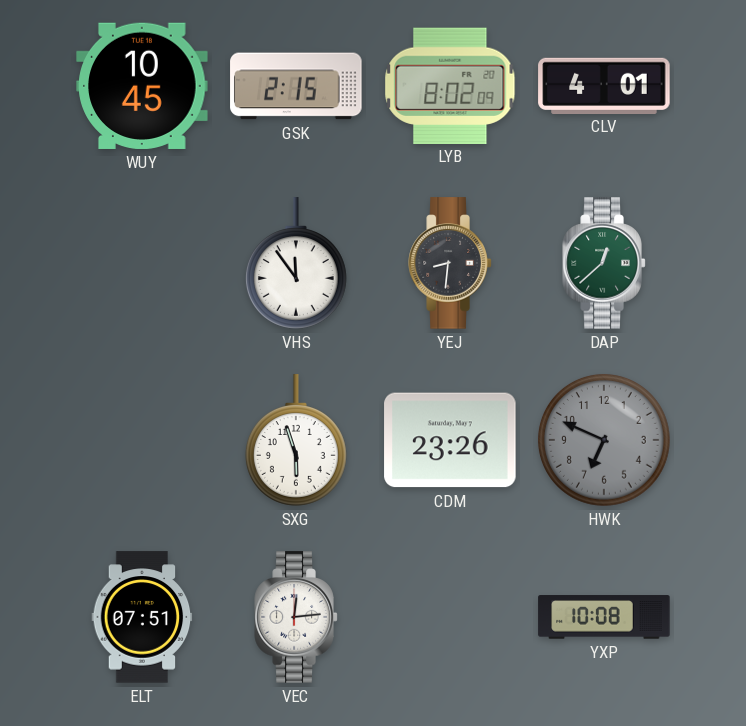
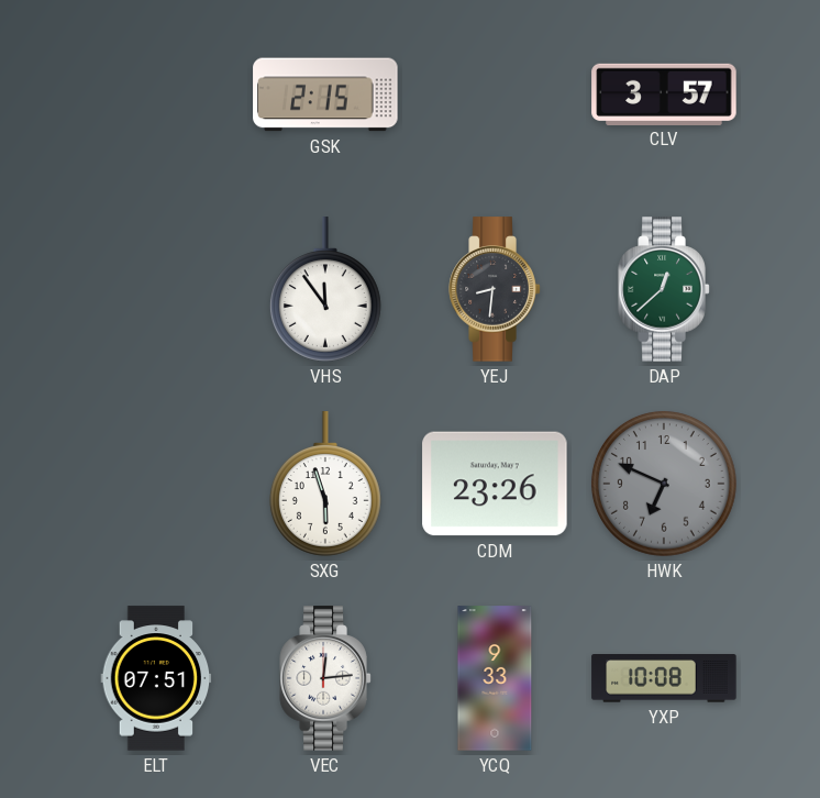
WUY: 10:45 -> none
LYB: 8:02 -> none
CLV: 4:01 -> 3:57
YCQ: none -> 9:33
